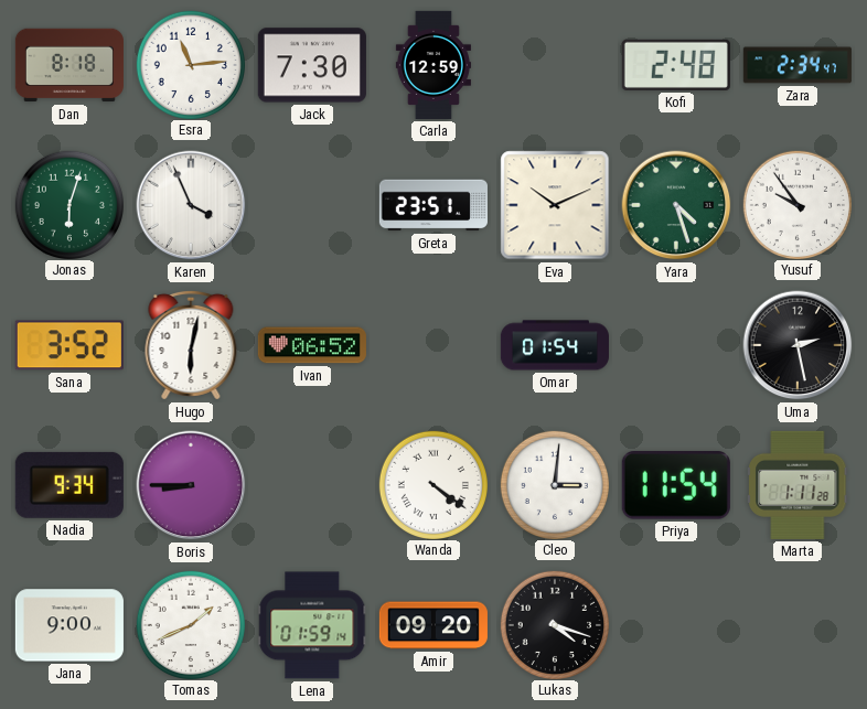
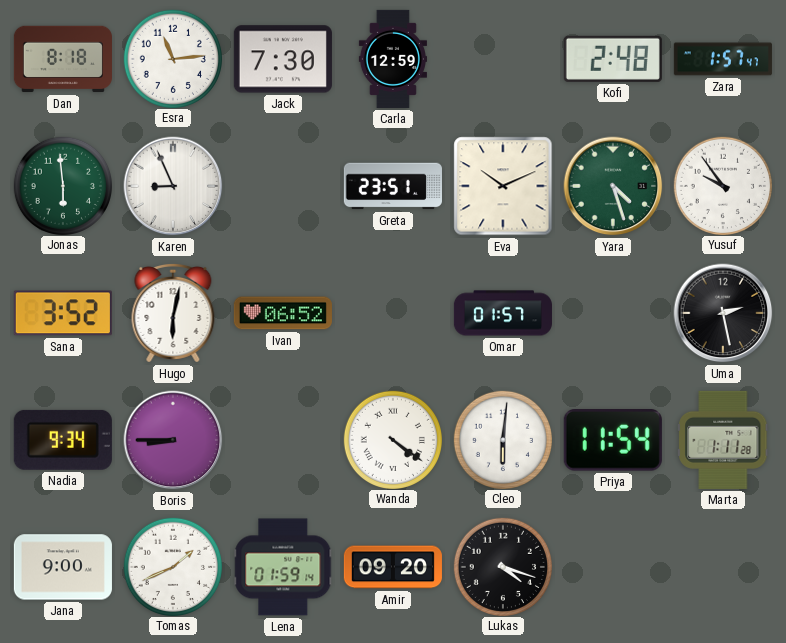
Zara: 2:34 -> 1:57
Jonas: 6:03 -> 5:59
Karen: 3:56 -> 8:56
Omar: 01:54 -> 01:57
Cleo: 3:01 -> 6:01
